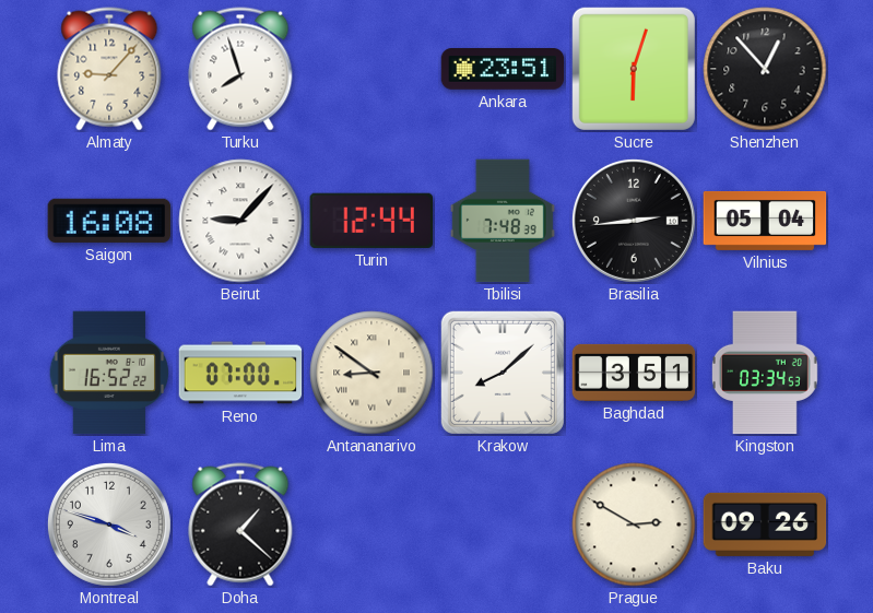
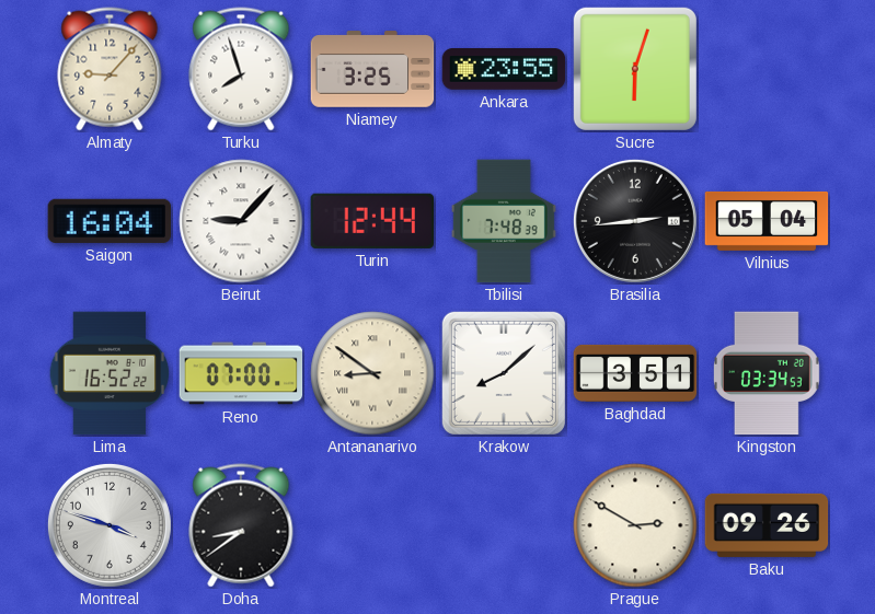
Niamey: none -> 3:25
Ankara: 23:51 -> 23:55
Shenzhen: 12:53 -> none
Saigon: 16:08 -> 16:04
Doha: 1:22 -> 8:39
